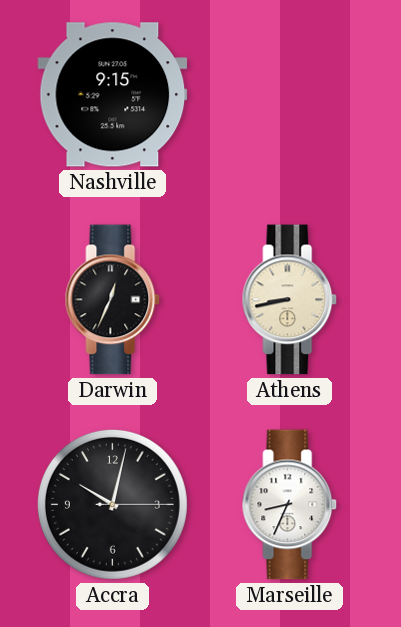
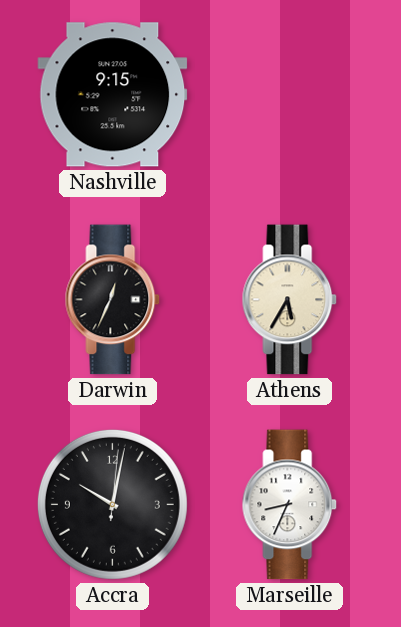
Athens: 8:43 -> 5:35
Accra: 10:02:15 -> 10:02:01
